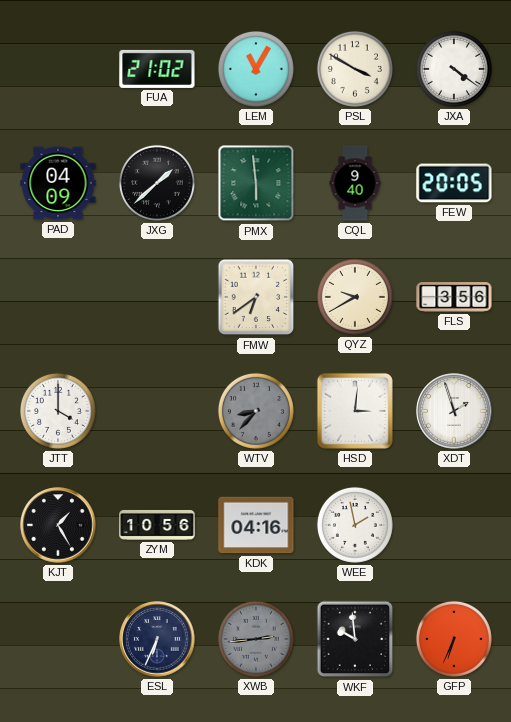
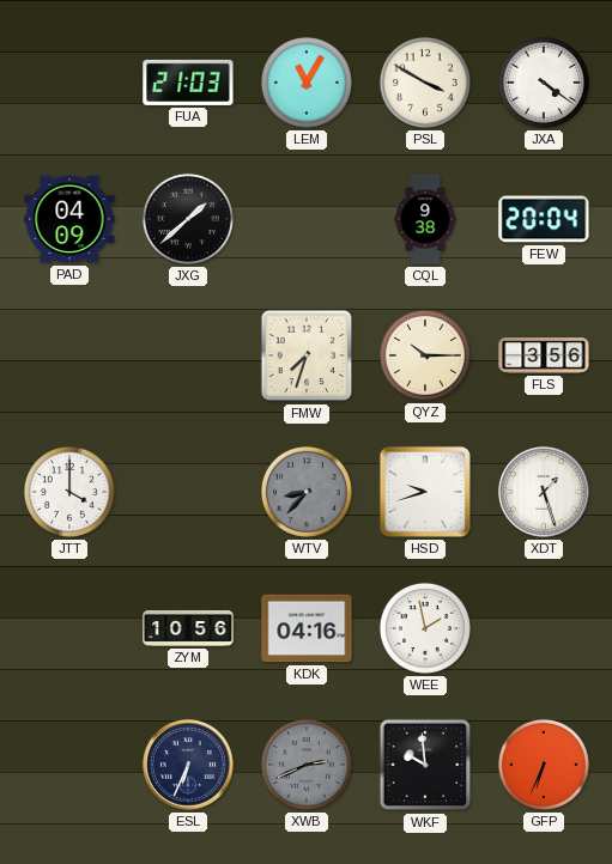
FUA: 21:02 -> 21:03
PMX: 5:59 -> none
CQL: 9:40 -> 9:38
FEW: 20:05 -> 20:04
FMW: 6:39 -> 7:33
QYZ: 9:40 -> 10:15
HSD: 3:01 -> 9:42
XDT: 1:57 -> 1:27
KJT: 1:25 -> none
XWB: 2:44 -> 2:41
